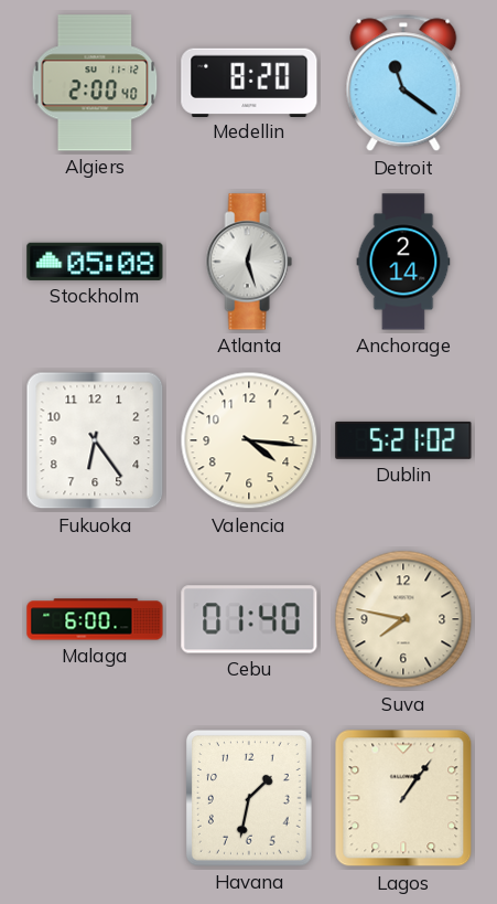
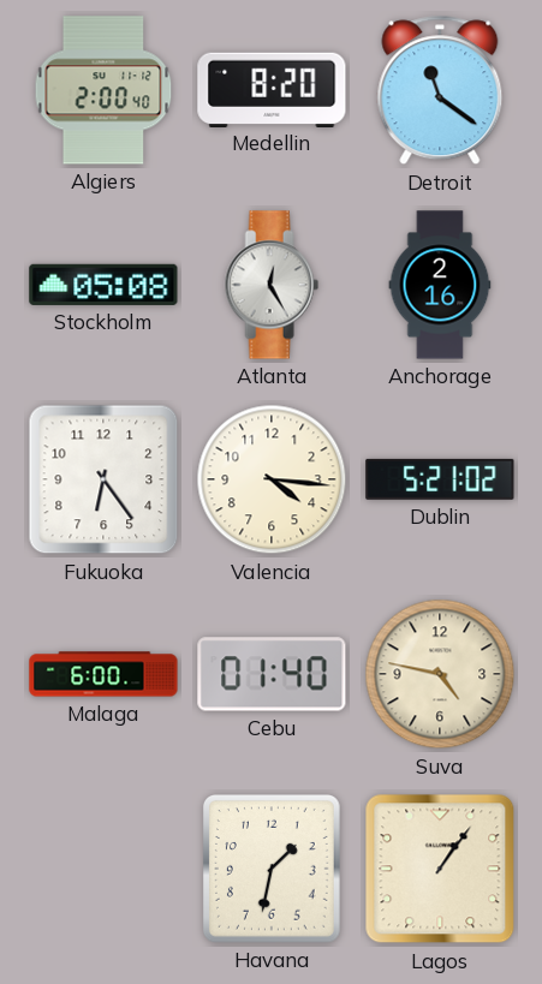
Atlanta: 12:27 -> 12:25
Anchorage: 2:14 -> 2:16
Suva: 7:47 -> 4:47
